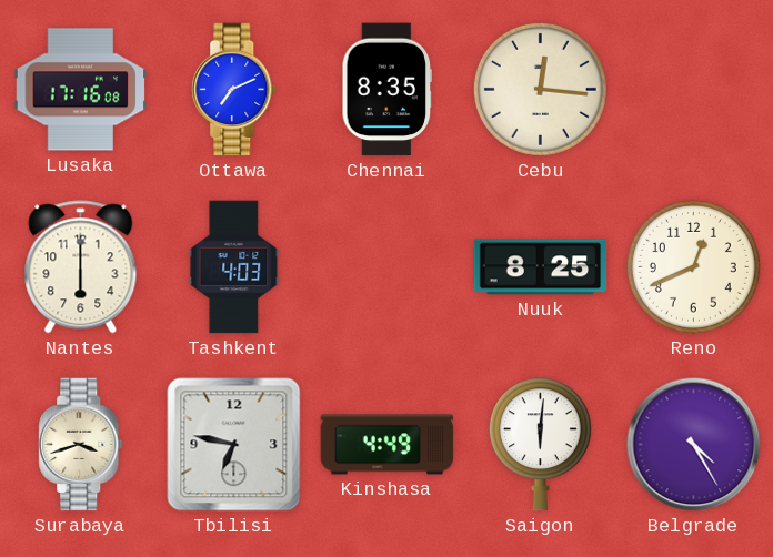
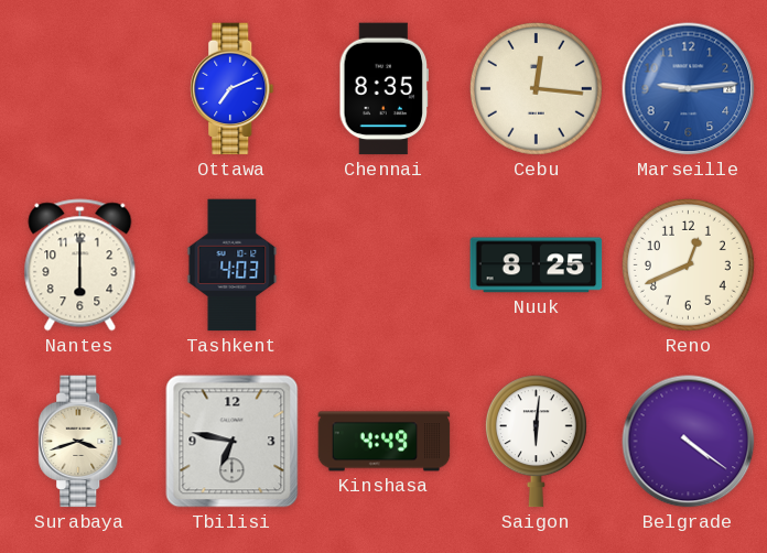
Lusaka: 17:16 -> none
Marseille: none -> 9:14
Belgrade: 4:25 -> 4:21
